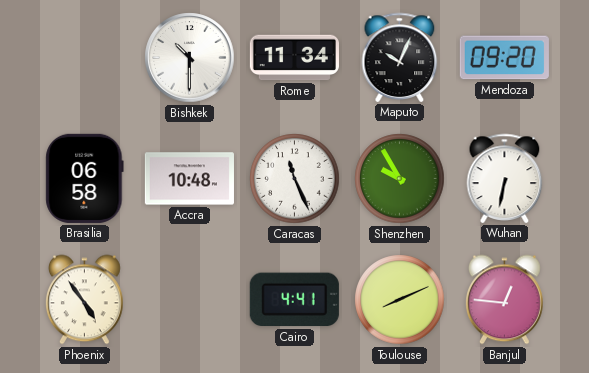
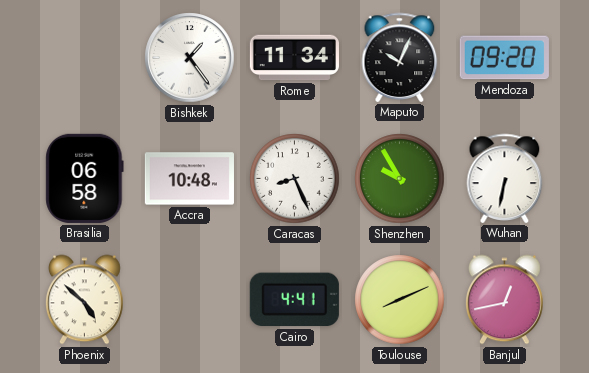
Bishkek: 10:30 -> 1:24
Caracas: 11:26 -> 8:26
Phoenix: 4:54 -> 4:52
Banjul: 12:46 -> 12:43
